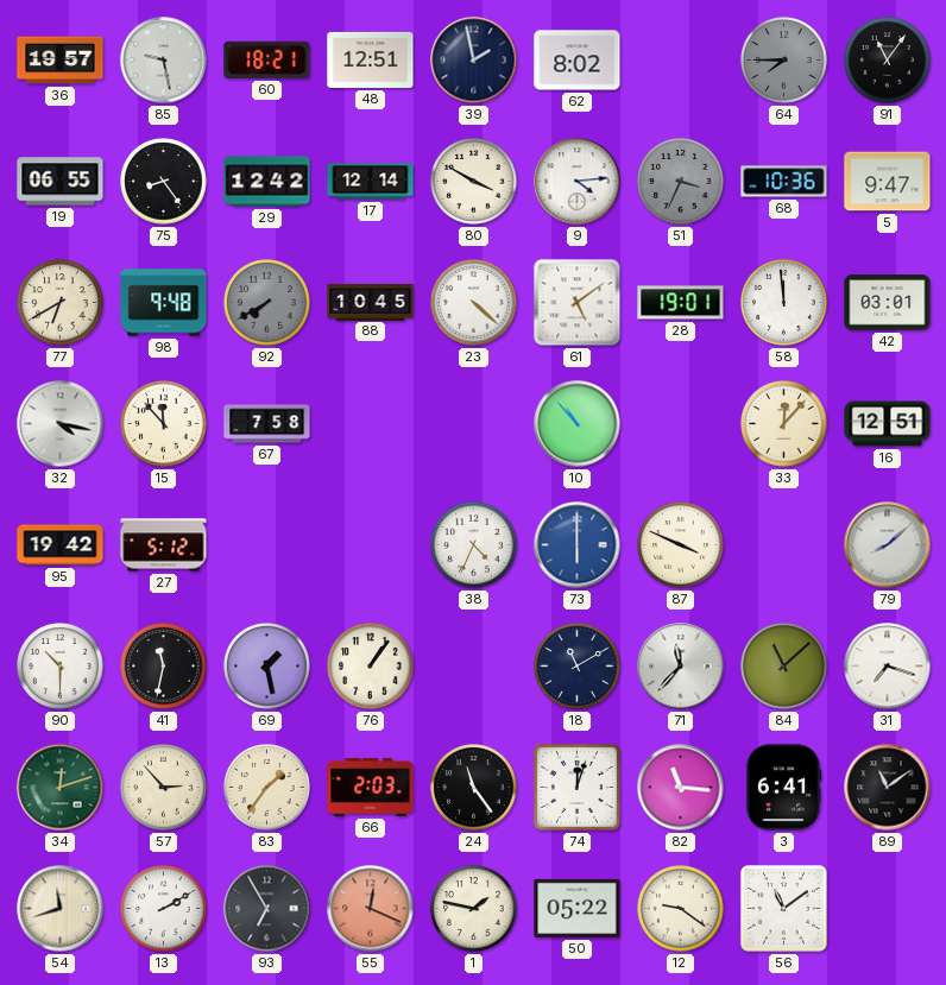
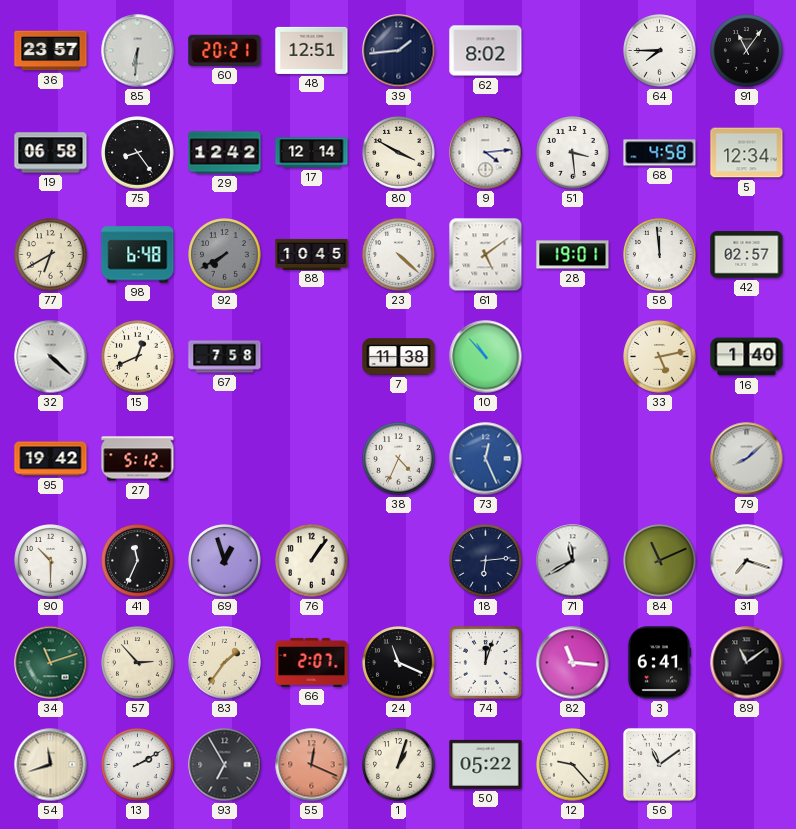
36: 19:57 -> 23:57
85: 9:28 -> 6:31
60: 18:21 -> 20:21
39: 1:58 -> 1:44
64 dial: grey -> white
19: 06:55 -> 06:58
51: 3:34 -> 3:29
51 dial: grey -> white
68: 10:36 -> 4:58
5: 9:47 -> 12:34
98: 9:48 -> 6:48
42: 03:01 -> 02:57
32: 4:17 -> 4:22
15: 11:53 -> 12:41
7: none -> 11:38
33: 12:07 -> 5:13
16: 12:51 -> 1:40
73: 6:00 -> 12:26
87: 3:49 -> none
41: 11:32 -> 11:34
69: 1:28 -> 12:57
18: 11:10 -> 6:14
71: 11:37 -> 11:40
84: 11:08 -> 11:11
34: 12:12 -> 11:12
66: 2:03 -> 2:07
24: 11:24 -> 11:19
1: 1:47 -> 1:03
12: 9:21 -> 9:23
